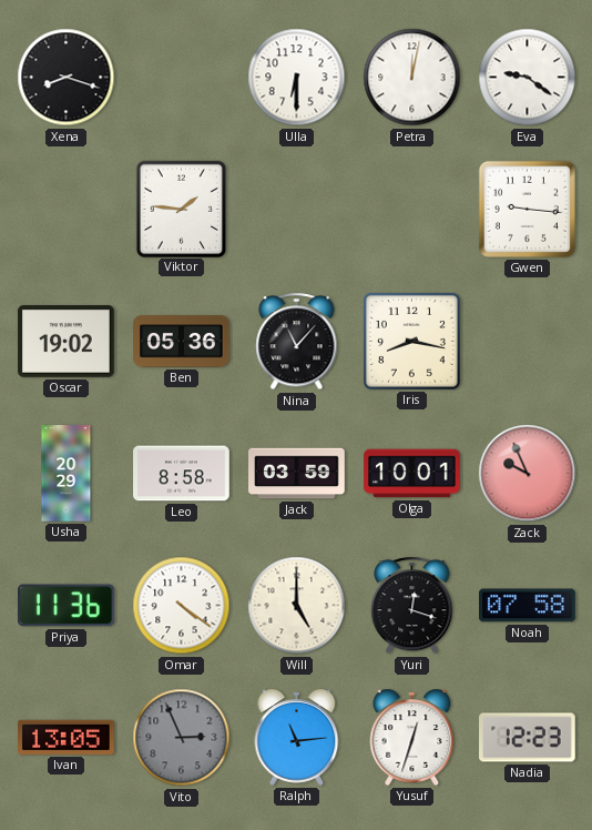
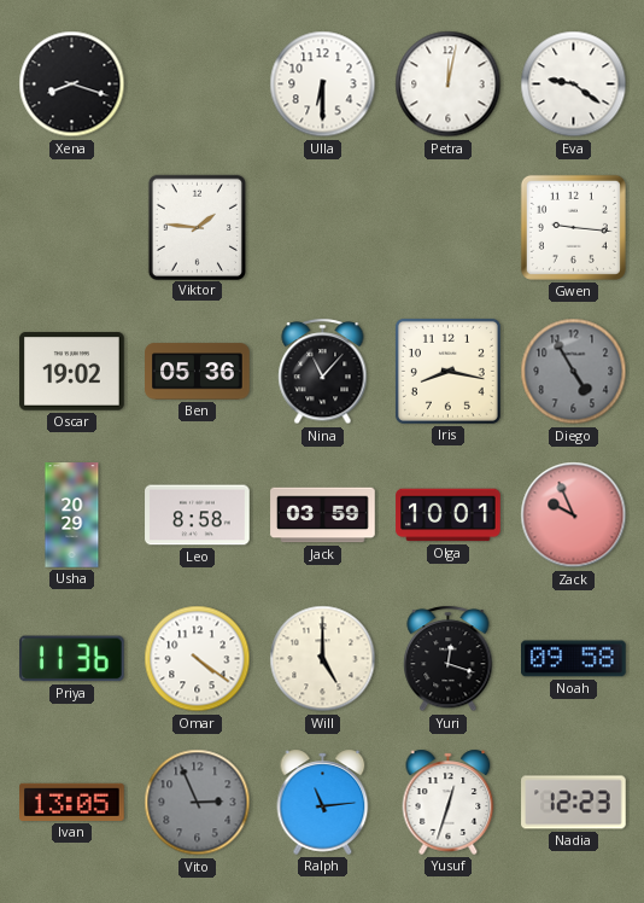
Diego: none -> 4:55
Noah: 07:58 -> 09:58
